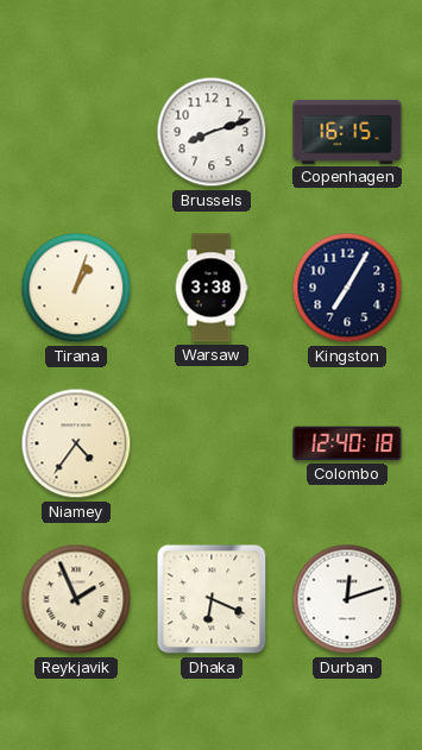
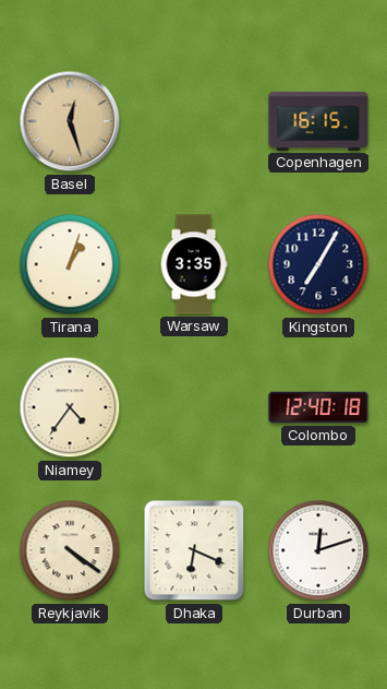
Basel: none -> 12:27
Brussels: 8:12 -> none
Warsaw: 3:38 -> 3:35
Reykjavik: 1:56 -> 4:21
